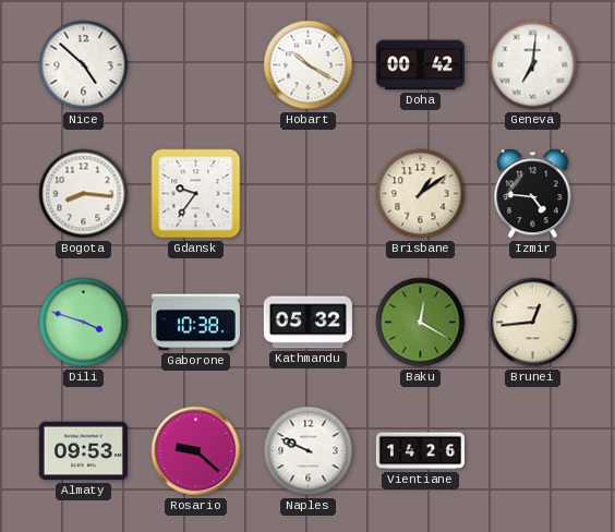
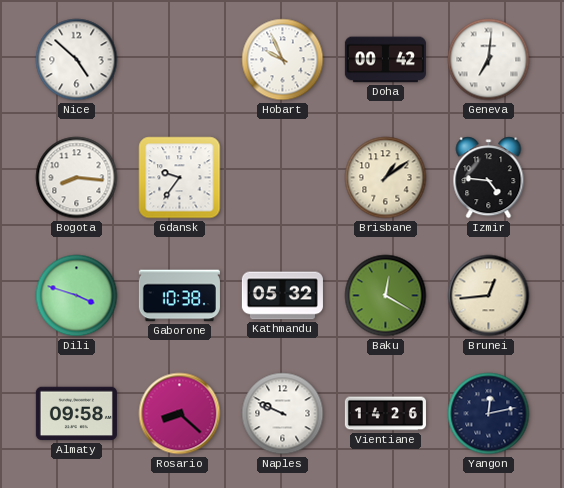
Hobart: 10:20 -> 9:56
Almaty: 09:53 -> 09:58
Rosario: 9:22 -> 8:22
Yangon: none -> 12:13
